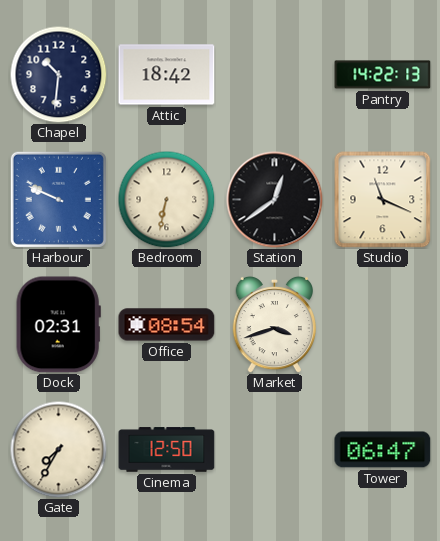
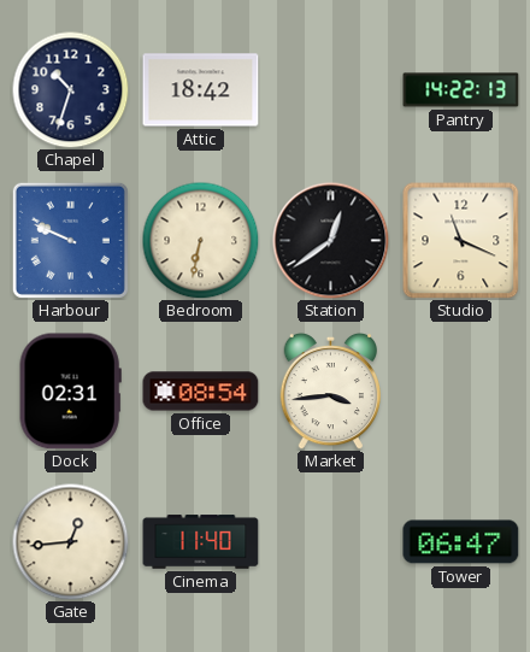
Chapel: 10:31 -> 10:33
Market: 3:42 -> 3:44
Gate: 7:35 -> 12:44
Cinema: 12:50 -> 11:40
